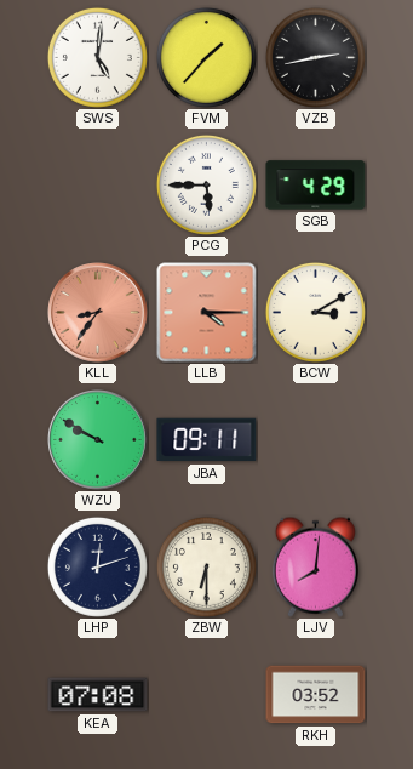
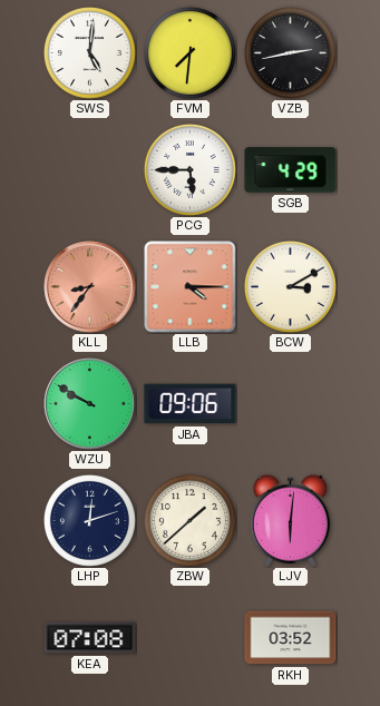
FVM: 1:37 -> 7:31
JBA: 09:11 -> 09:06
ZBW: 6:30 -> 1:38
LJV: 8:01 -> 6:01
